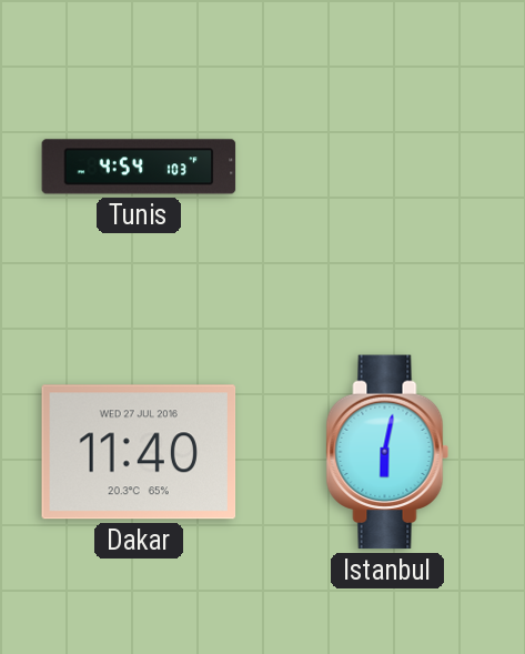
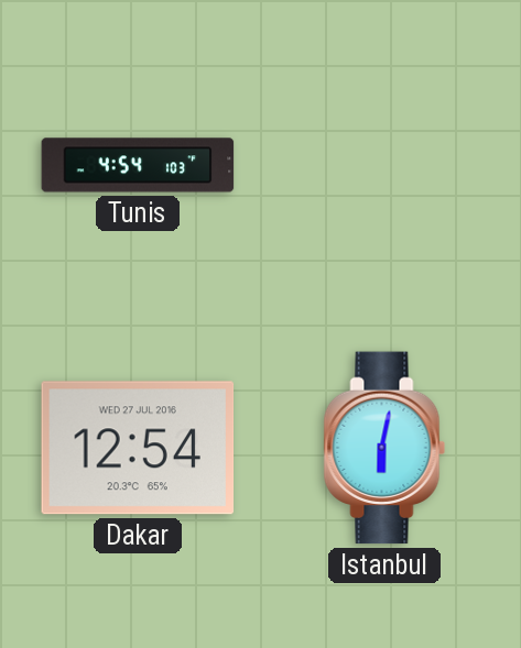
Dakar: 11:40 -> 12:54
